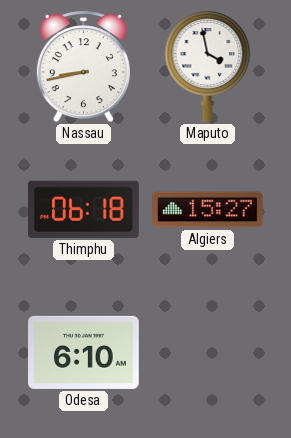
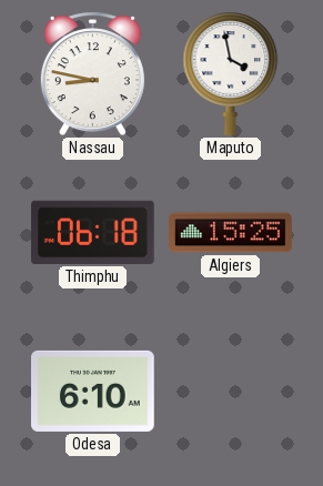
Nassau: 8:43 -> 8:47
Algiers: 15:27 -> 15:25
